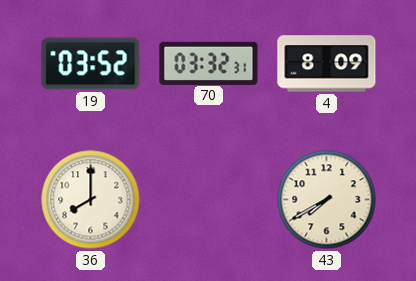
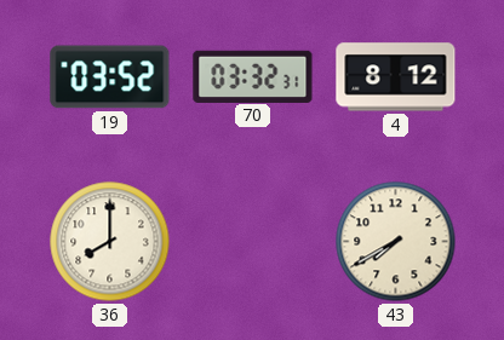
4: 8:09 -> 8:12
